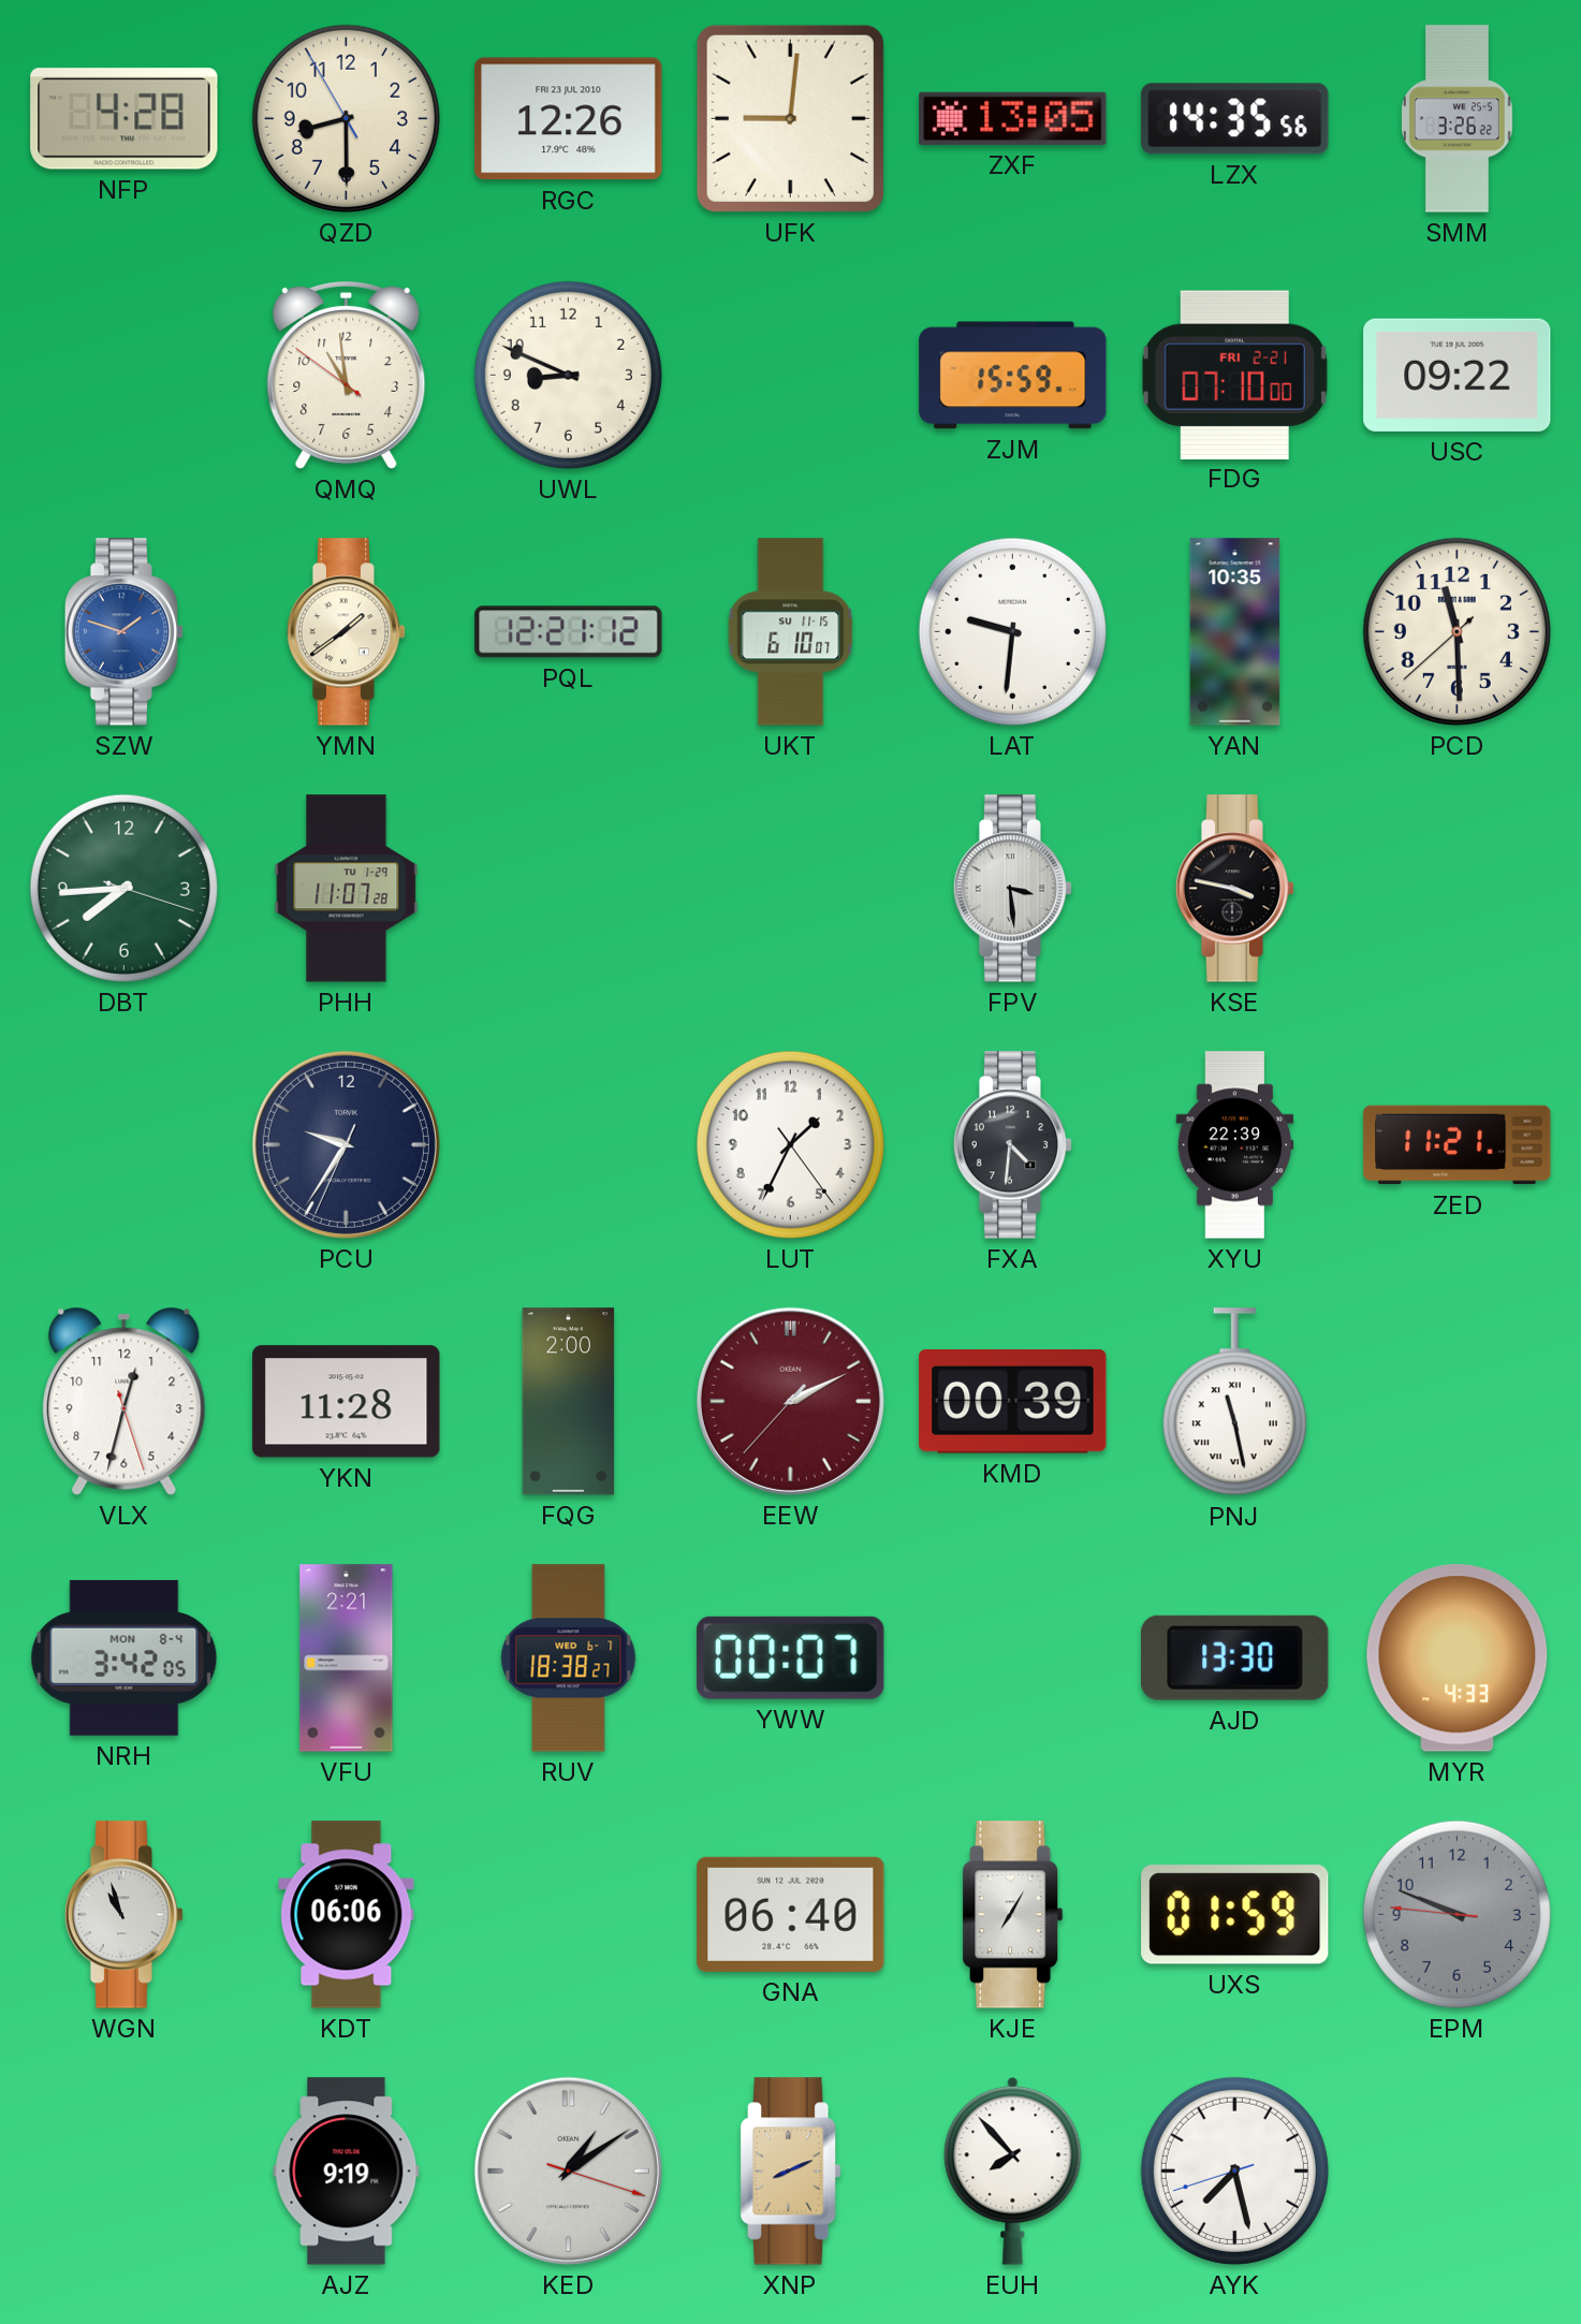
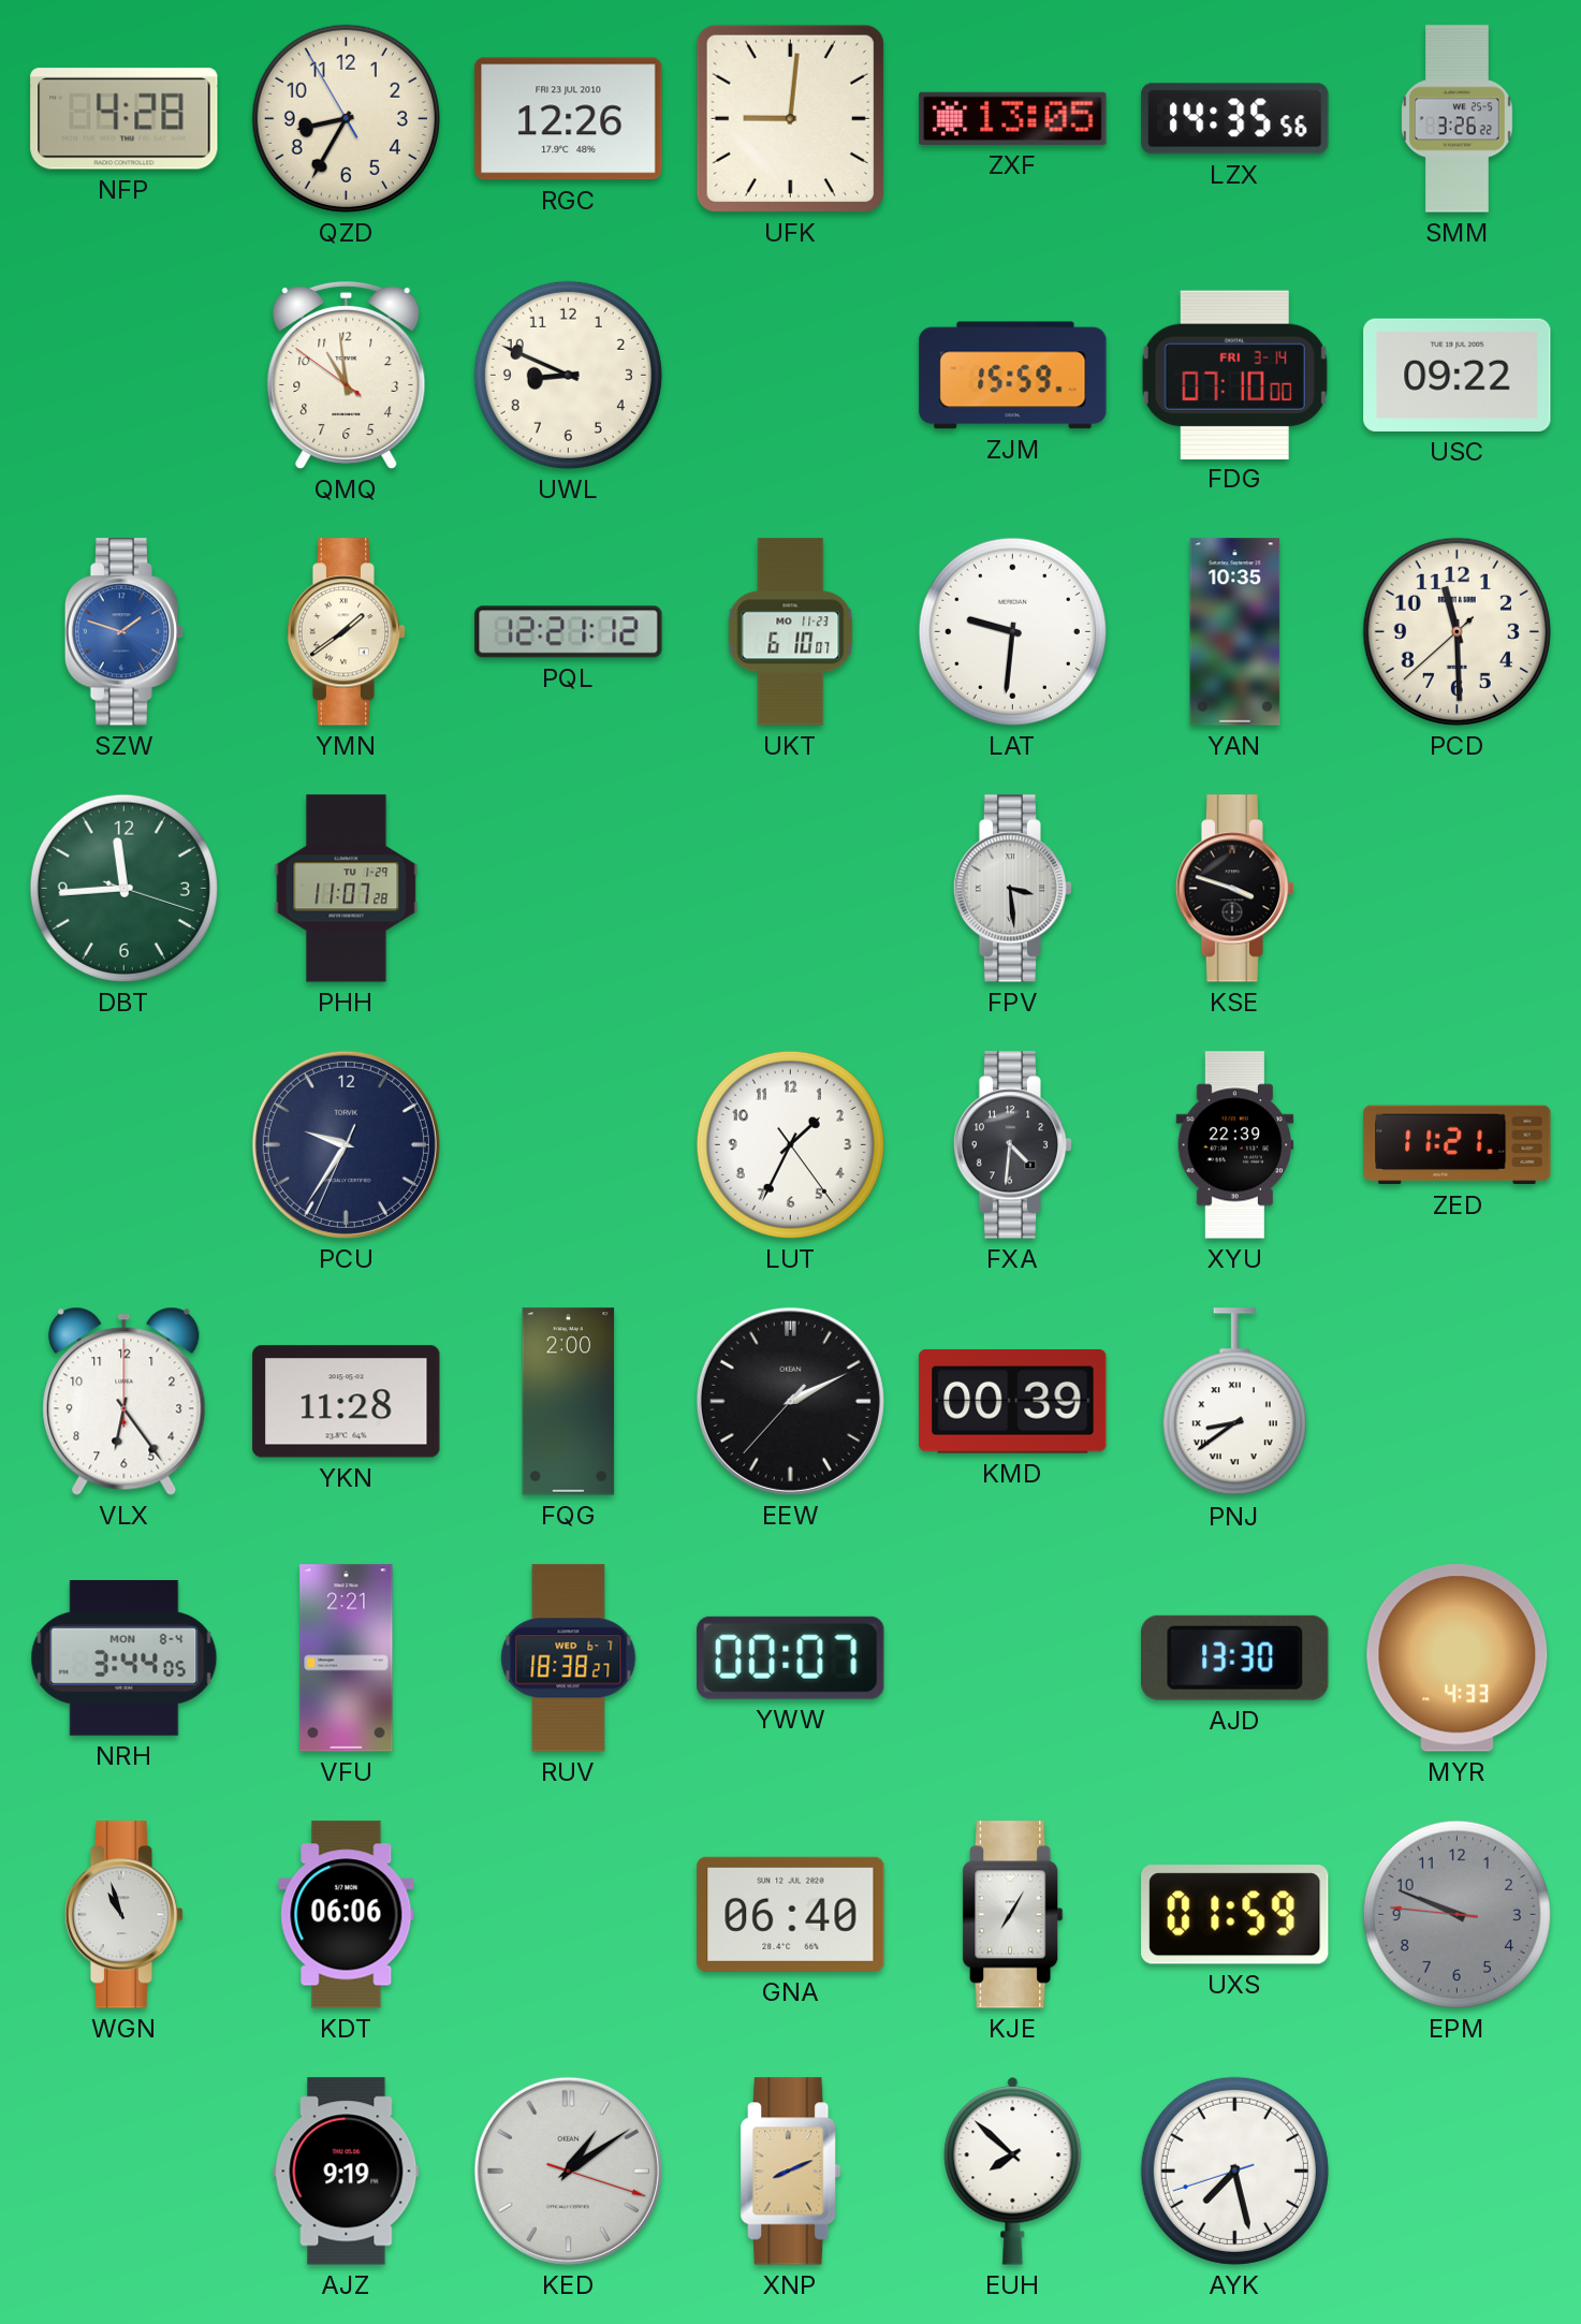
QZD: 8:29 -> 8:34
FDG date: FRI 2-21 -> FRI 3-14
UKT date: SU 11-15 -> MO 11-23
DBT: 7:44 -> 11:44
KSE: 3:47 -> 3:48
VLX: 12:32 -> 6:24
EEW dial: burgundy -> black
PNJ: 11:28 -> 8:39
NRH: 3:42 -> 3:44
EUH: 7:53 -> 7:52
